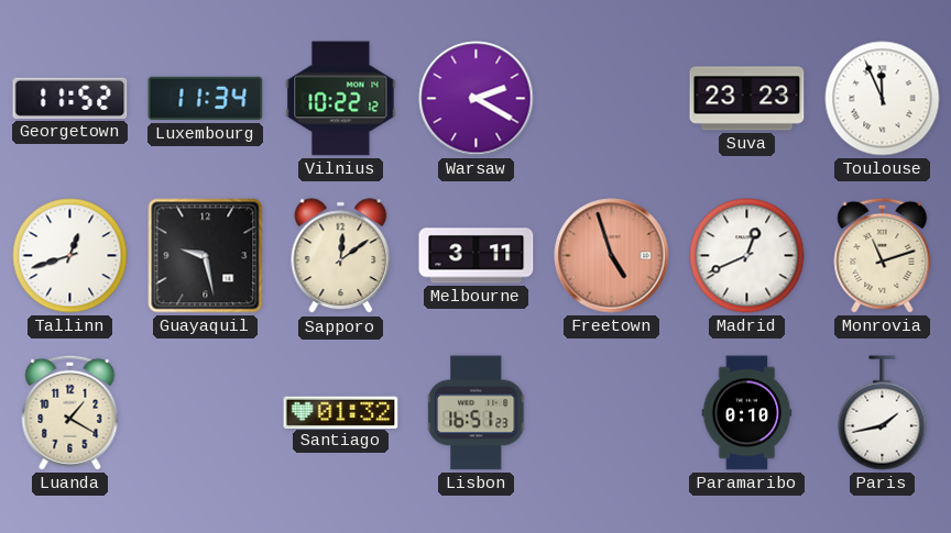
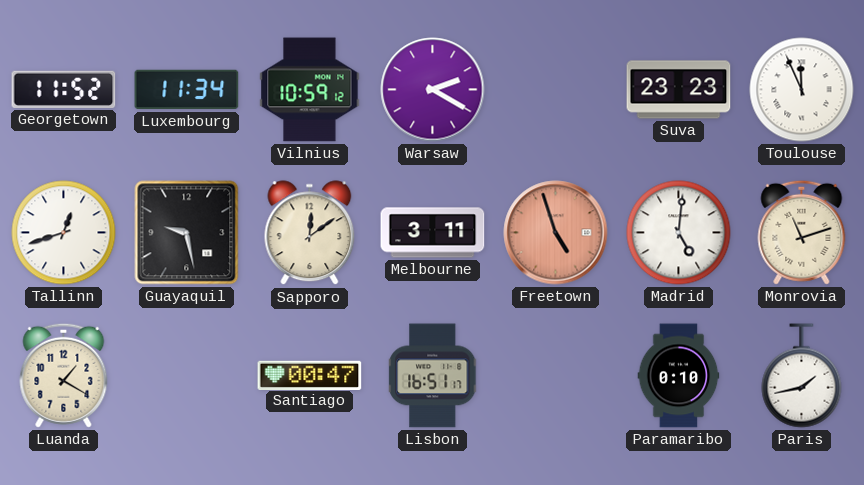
Vilnius: 10:22 -> 10:59
Madrid: 12:41 -> 5:01
Santiago: 01:32 -> 00:47
Lisbon: 16:51:23 -> 16:51:17
